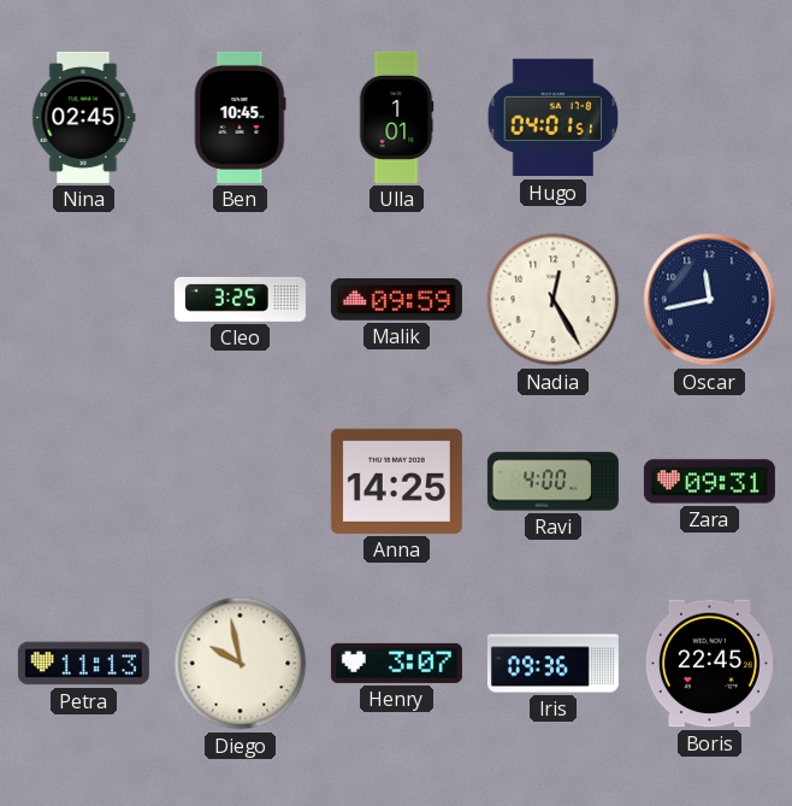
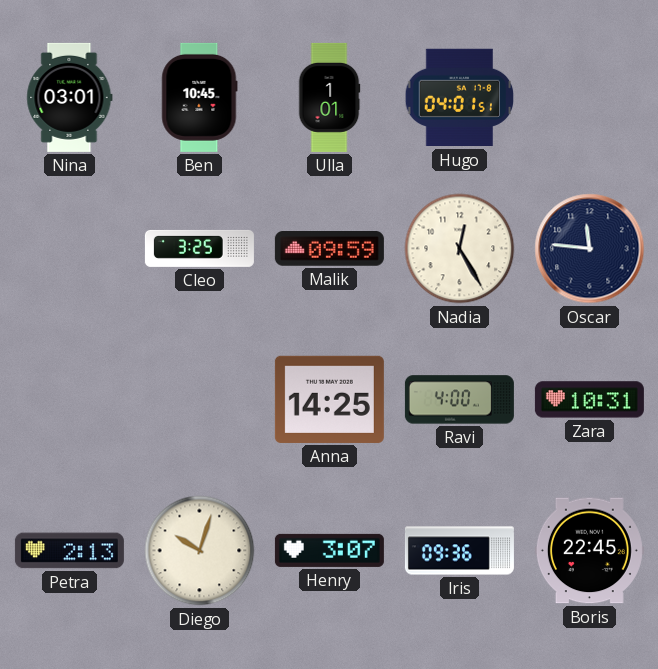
Nina: 02:45 -> 03:01
Oscar: 11:43 -> 11:46
Zara: 09:31 -> 10:31
Petra: 11:13 -> 2:13
Diego: 9:58 -> 10:03
